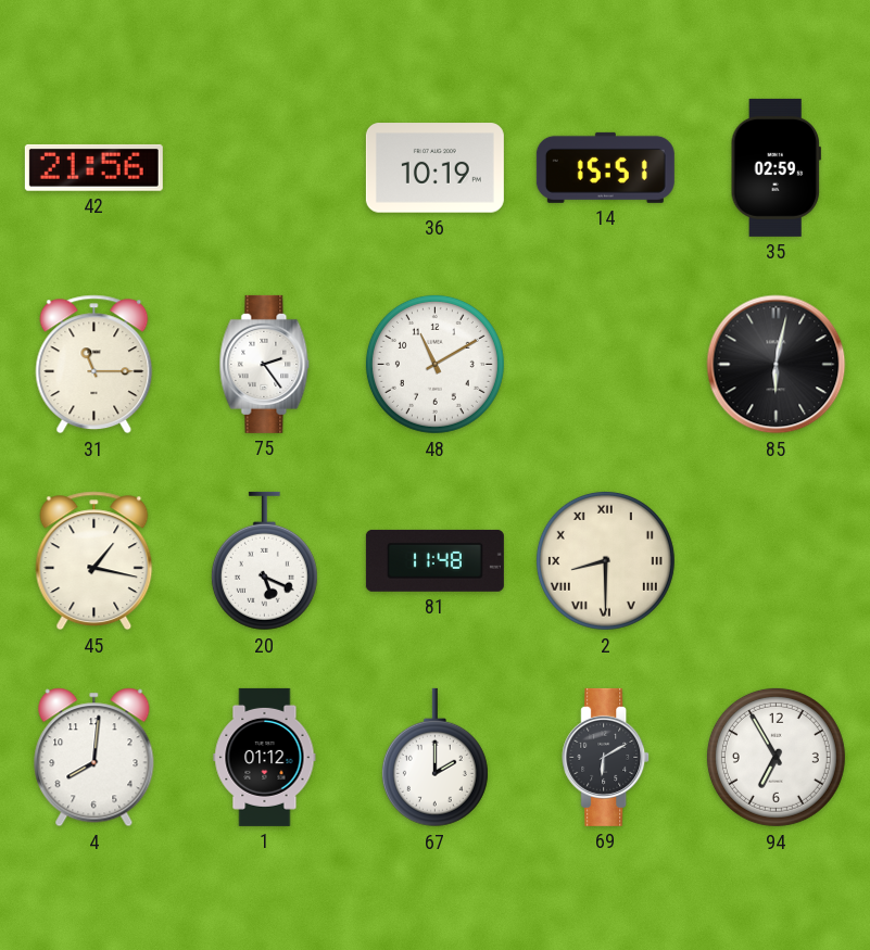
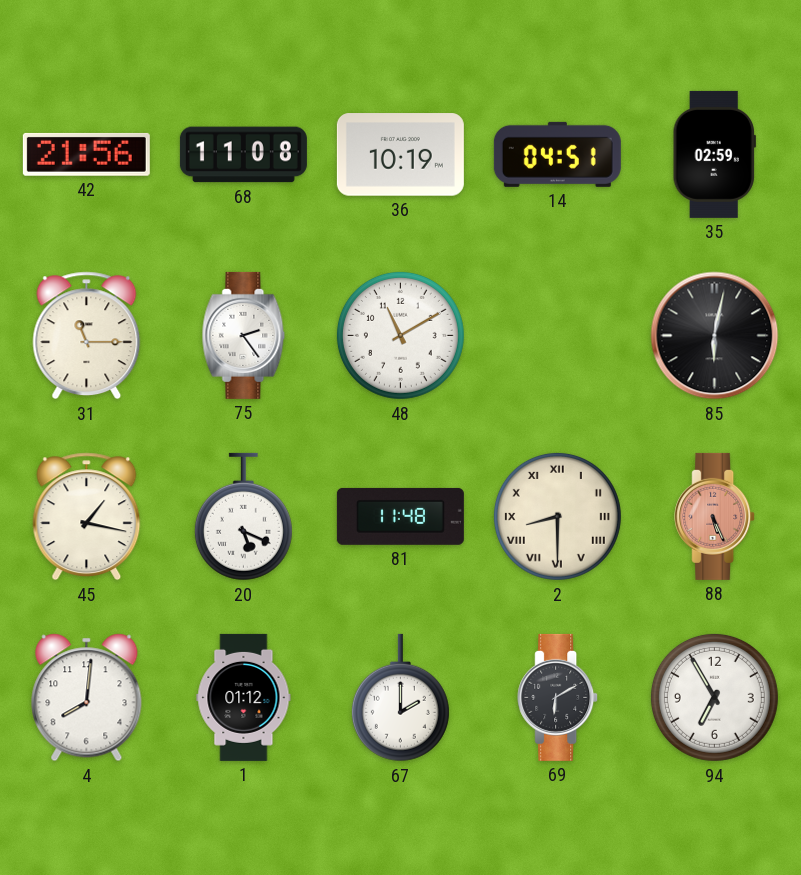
68: none -> 11:08
14: 15:51 -> 04:51
88: none -> 5:26
